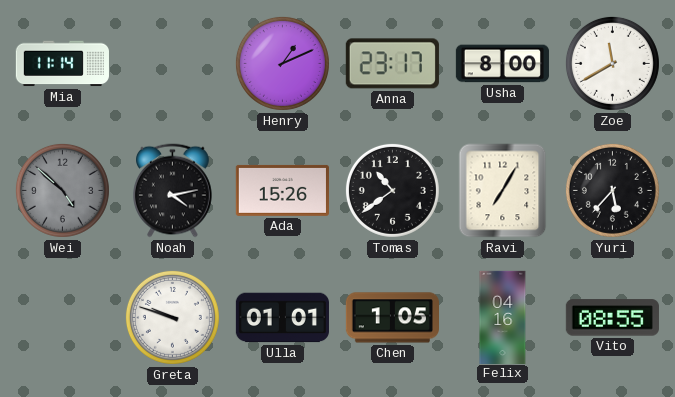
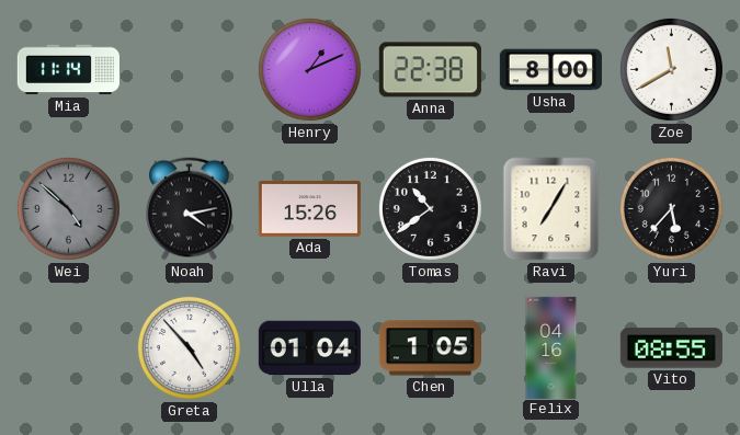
Anna: 23:17 -> 22:38
Greta: 9:48 -> 4:53
Ulla: 01:01 -> 01:04
